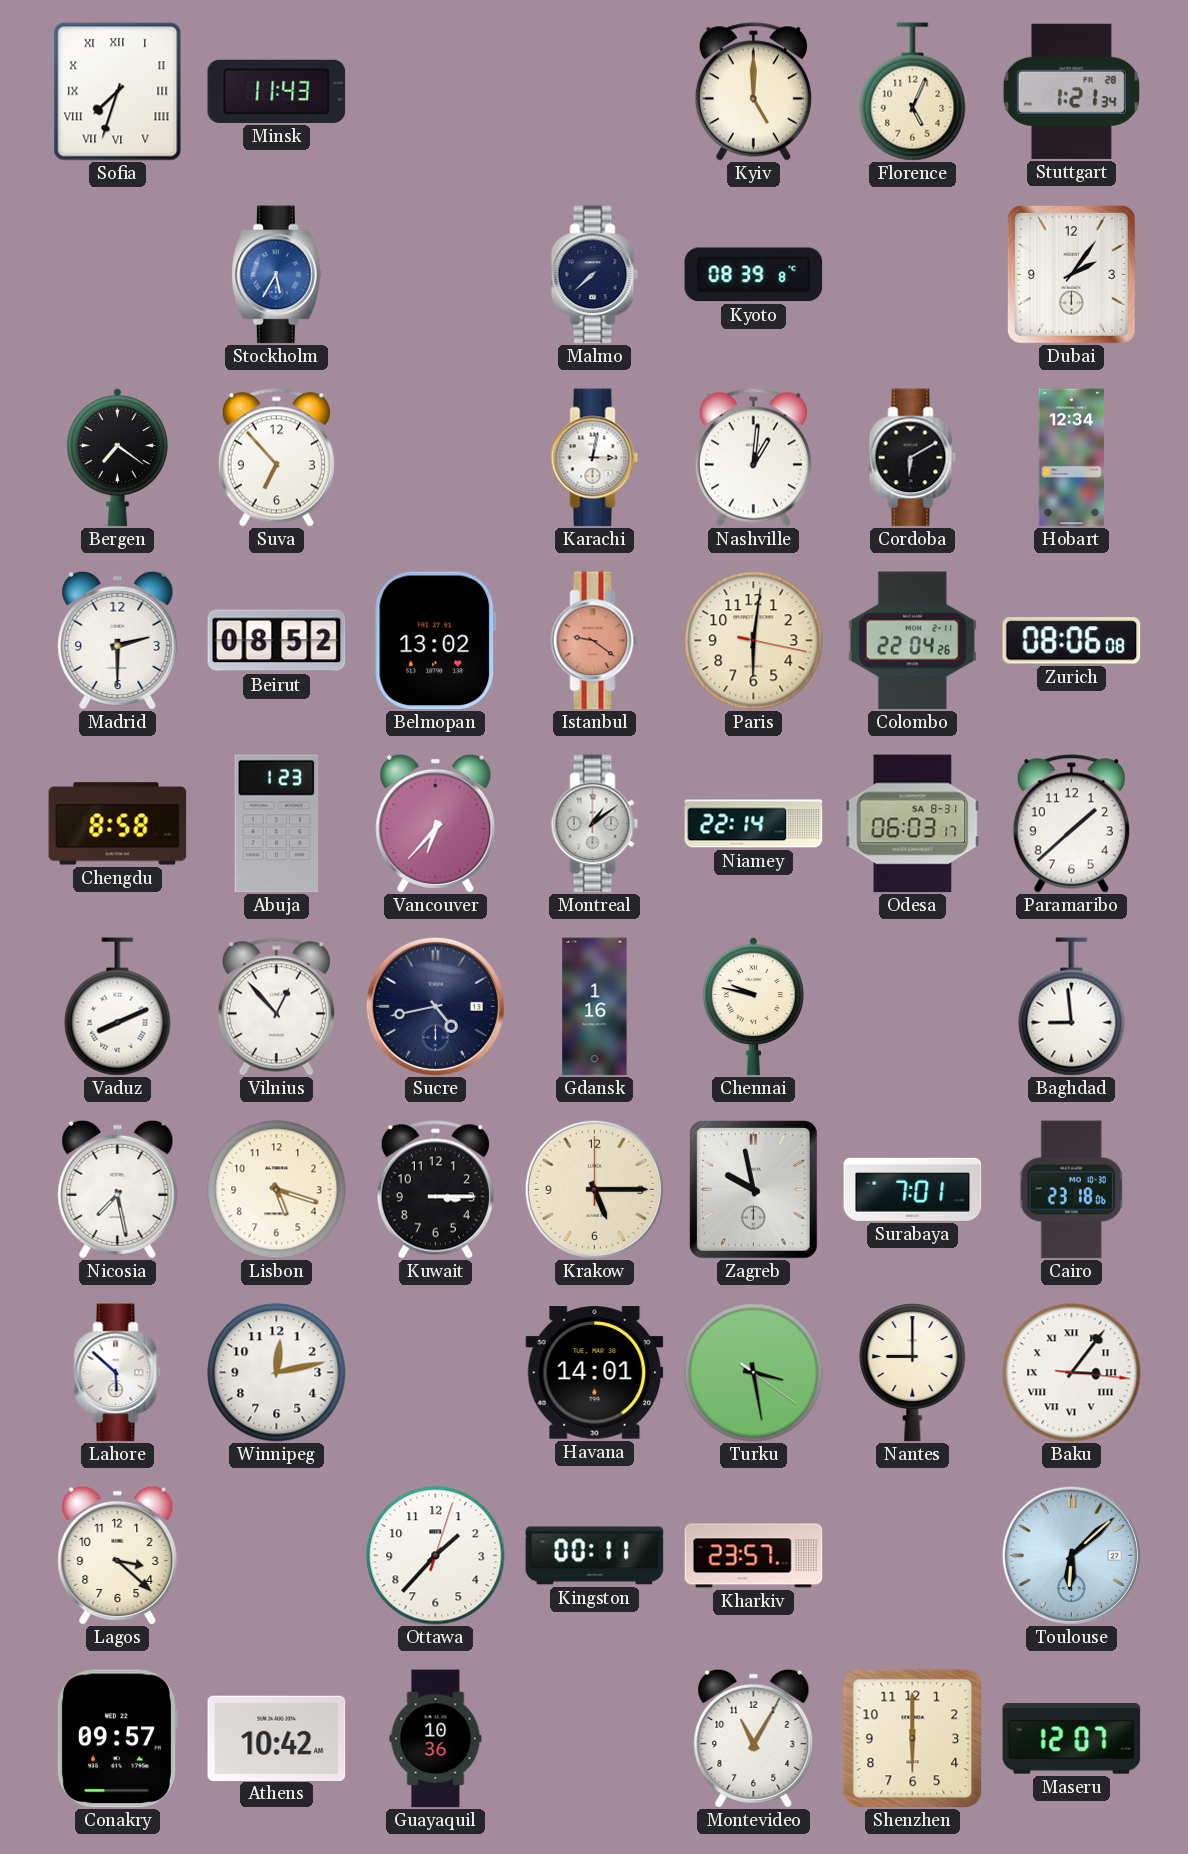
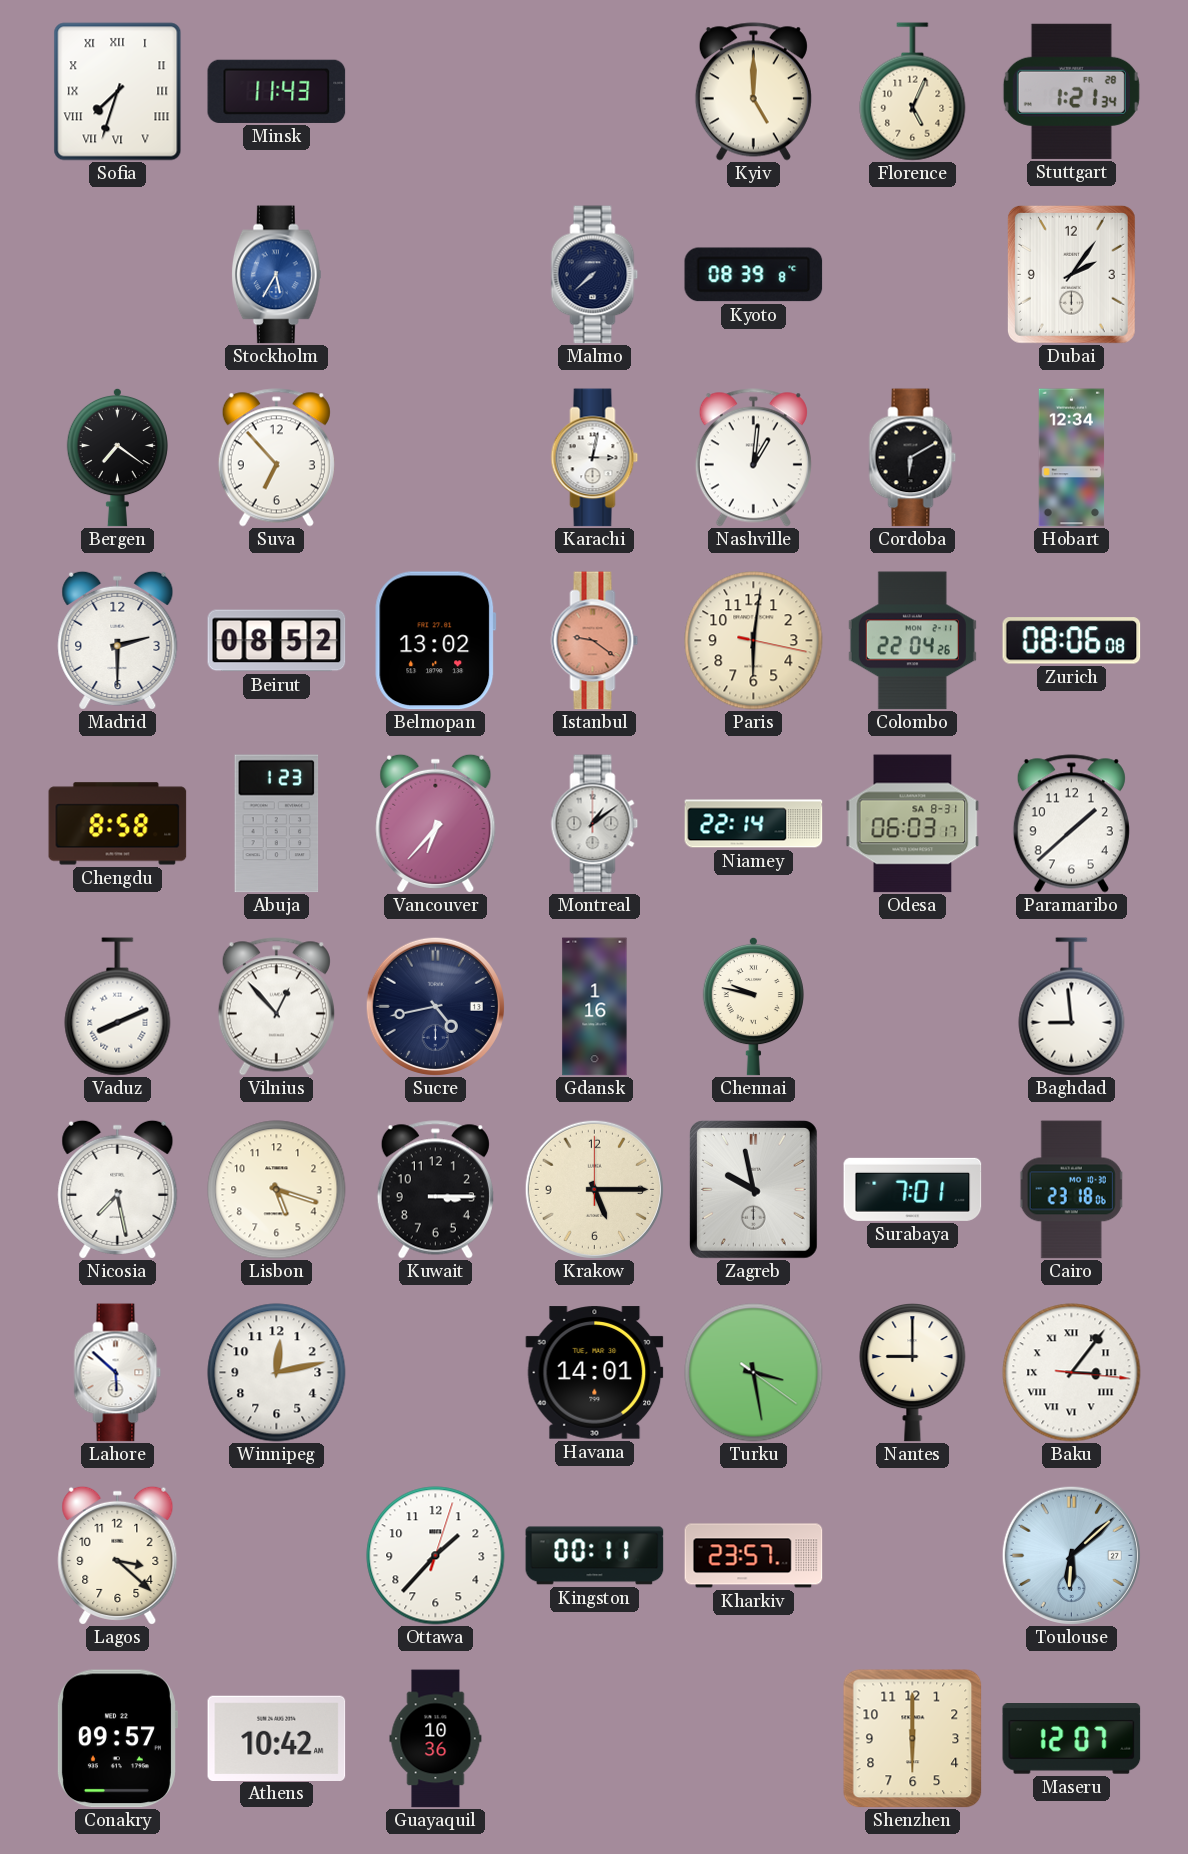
Montevideo: 11:05 -> none
